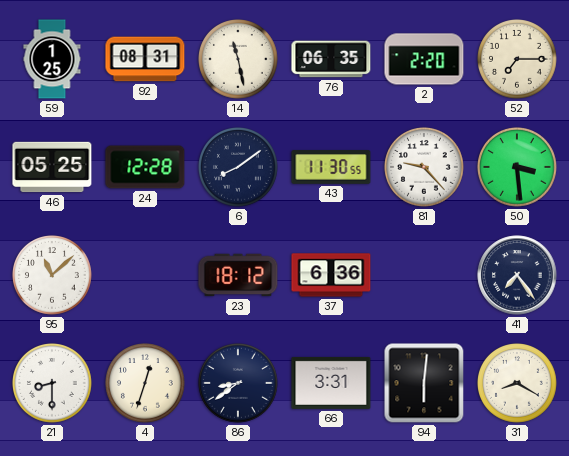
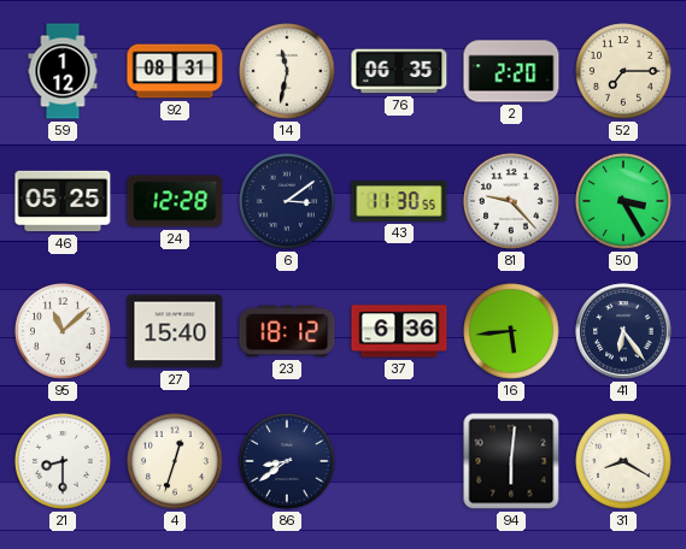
59: 1:25 -> 1:12
14: 11:28 -> 11:32
6: 8:09 -> 3:09
50: 3:29 -> 3:25
27: none -> 15:40
16: none -> 5:44
41: 7:24 -> 6:24
66: 3:31 -> none
